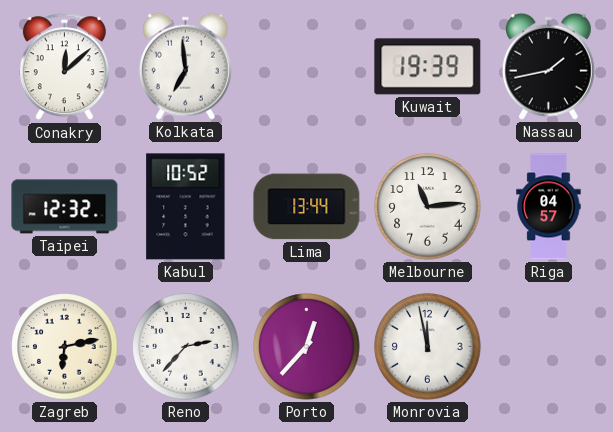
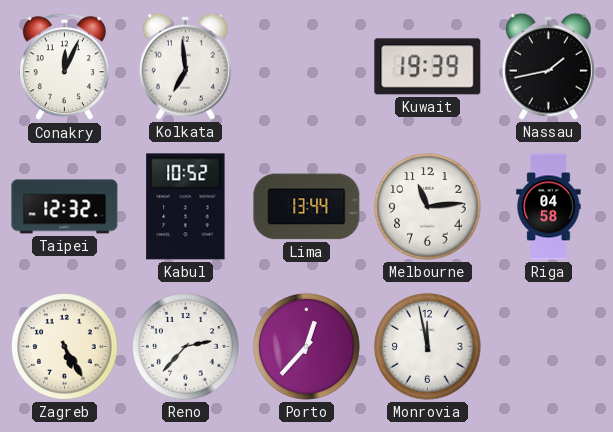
Conakry: 12:08 -> 12:04
Riga: 04:57 -> 04:58
Zagreb: 6:13 -> 5:25
